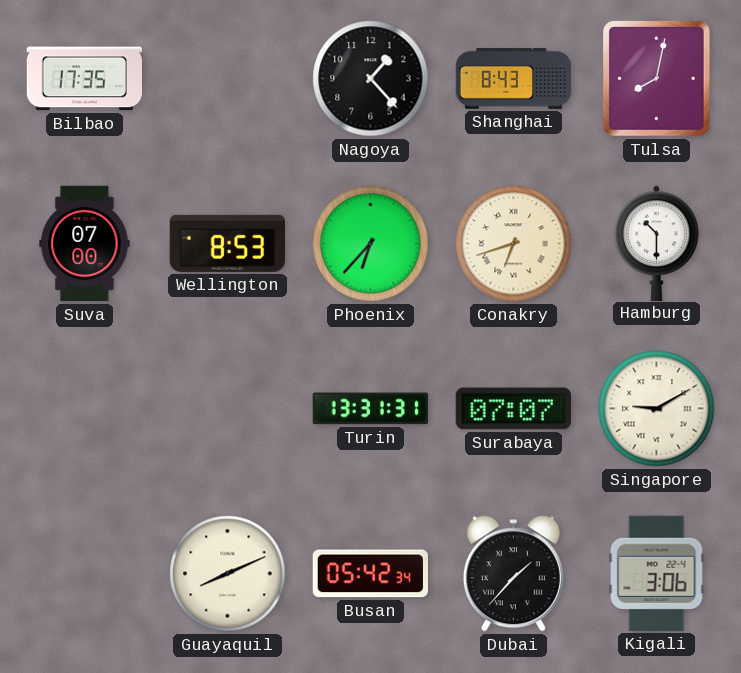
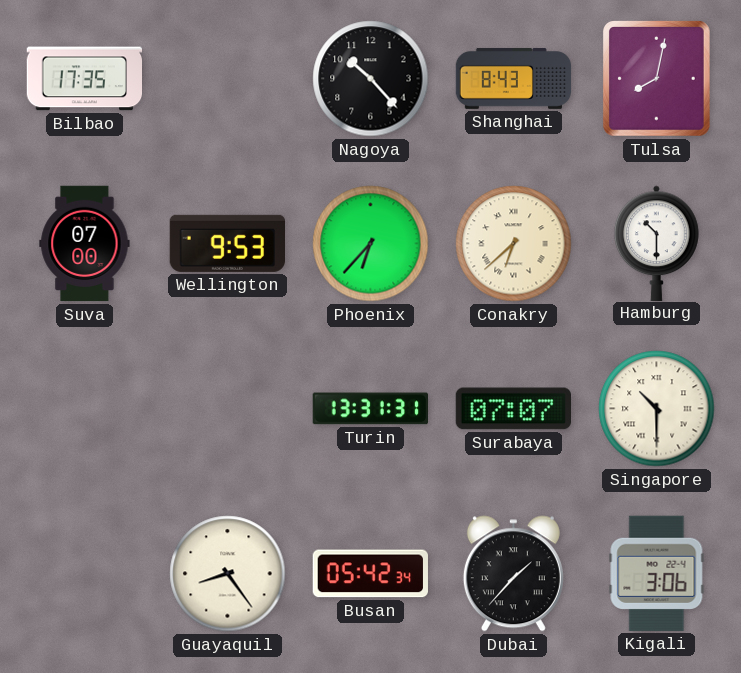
Nagoya: 1:23 -> 10:23
Wellington: 8:53 -> 9:53
Conakry: 6:42 -> 6:38
Singapore: 9:10 -> 10:30
Guayaquil: 8:11 -> 8:24
